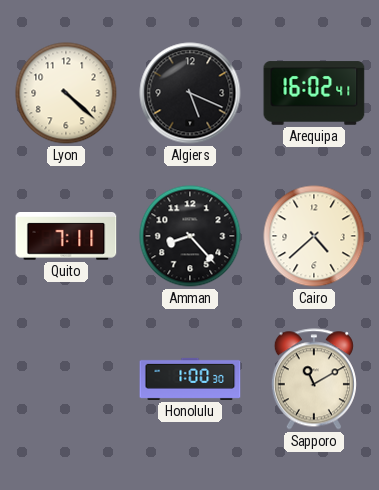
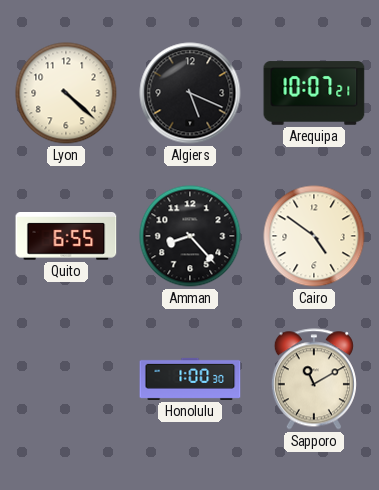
Arequipa: 16:02 -> 10:07
Quito: 7:11 -> 6:55
Cairo: 4:38 -> 4:51
